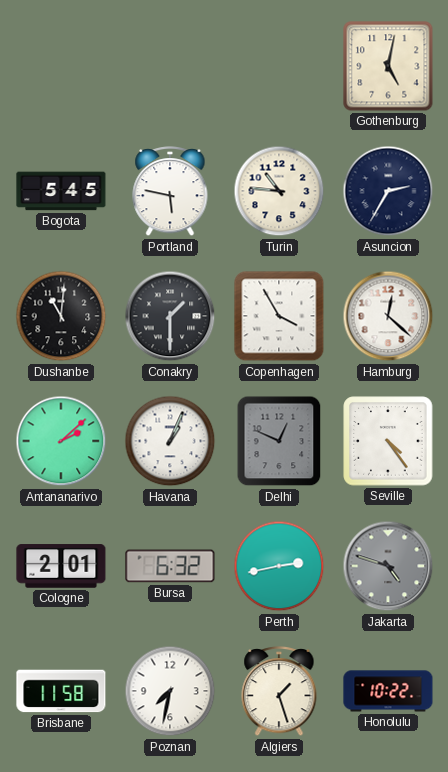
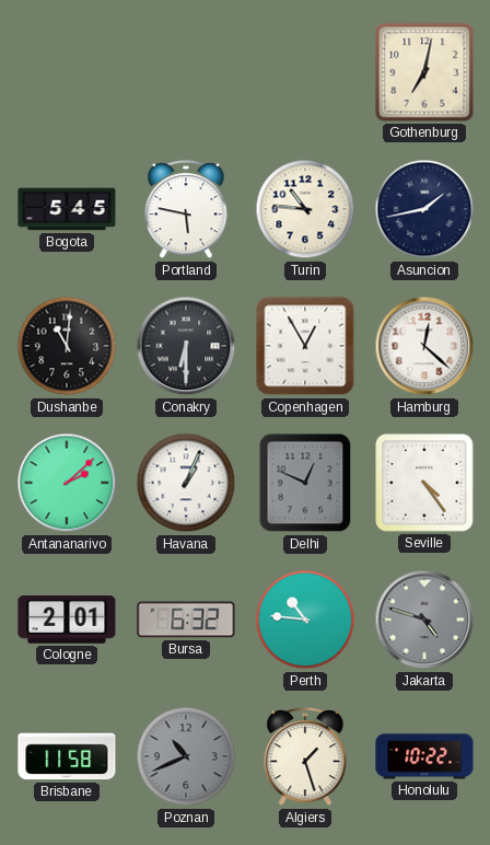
Gothenburg: 5:02 -> 7:02
Asuncion: 2:35 -> 1:43
Conakry: 1:30 -> 6:30
Copenhagen: 3:55 -> 12:55
Perth: 2:43 -> 10:46
Poznan: 7:32 -> 10:41
Poznan dial: white -> grey
